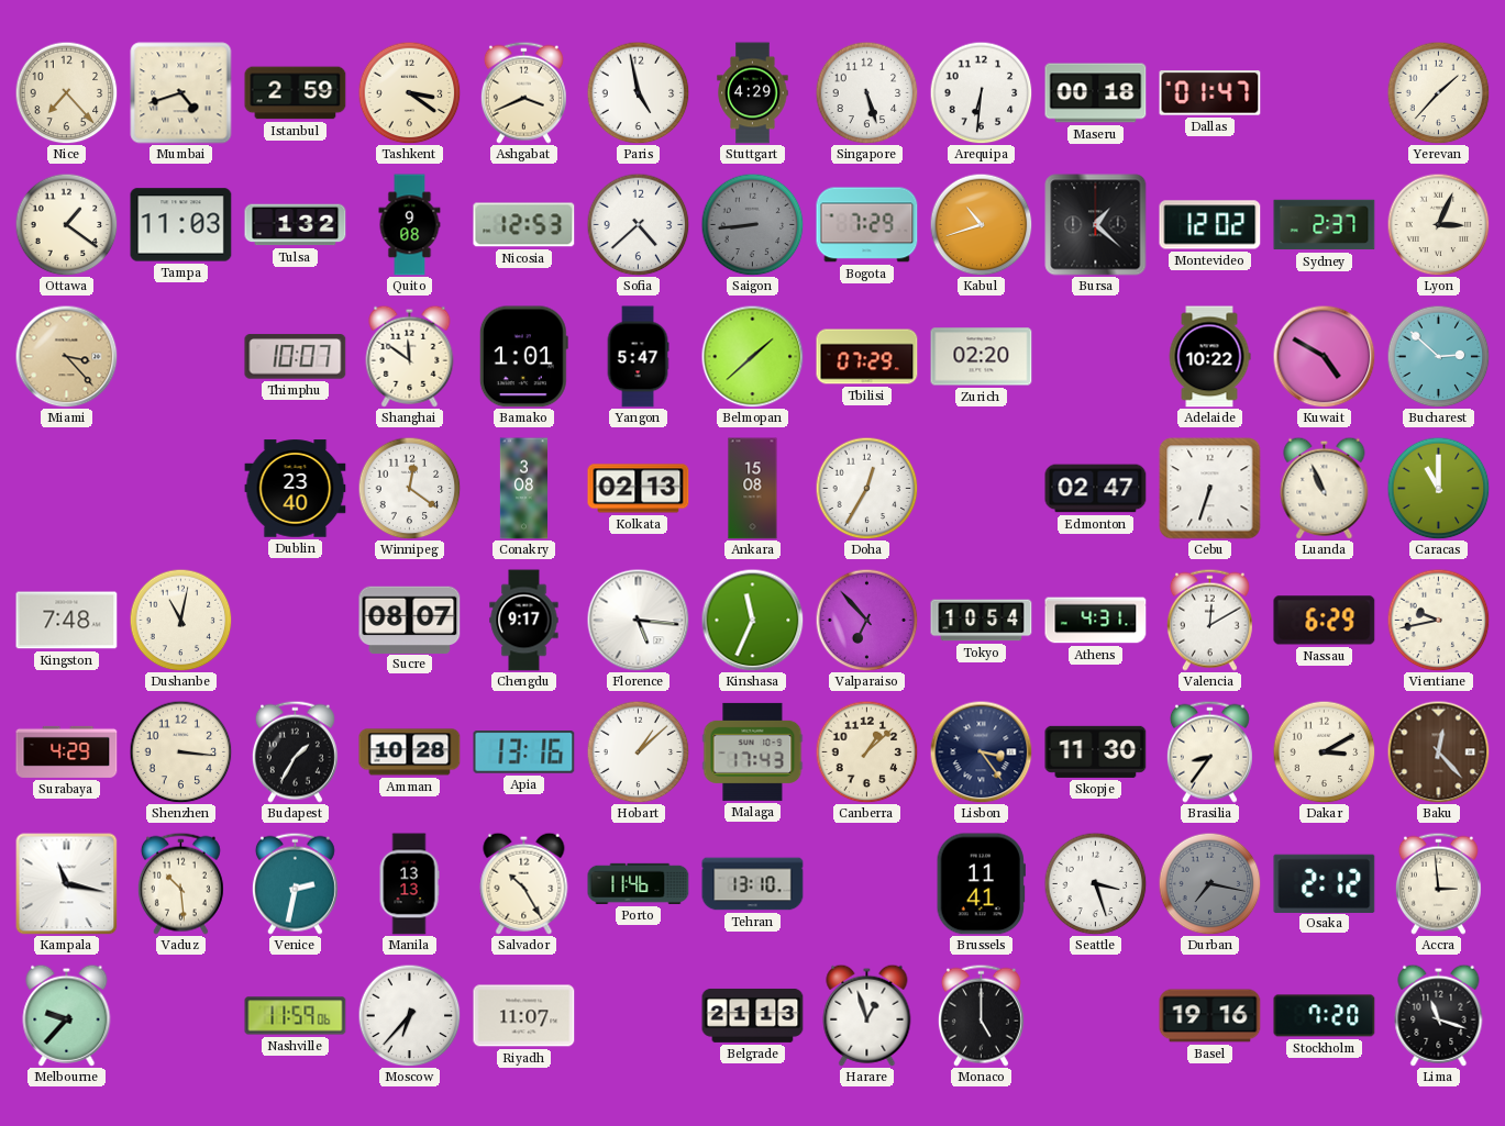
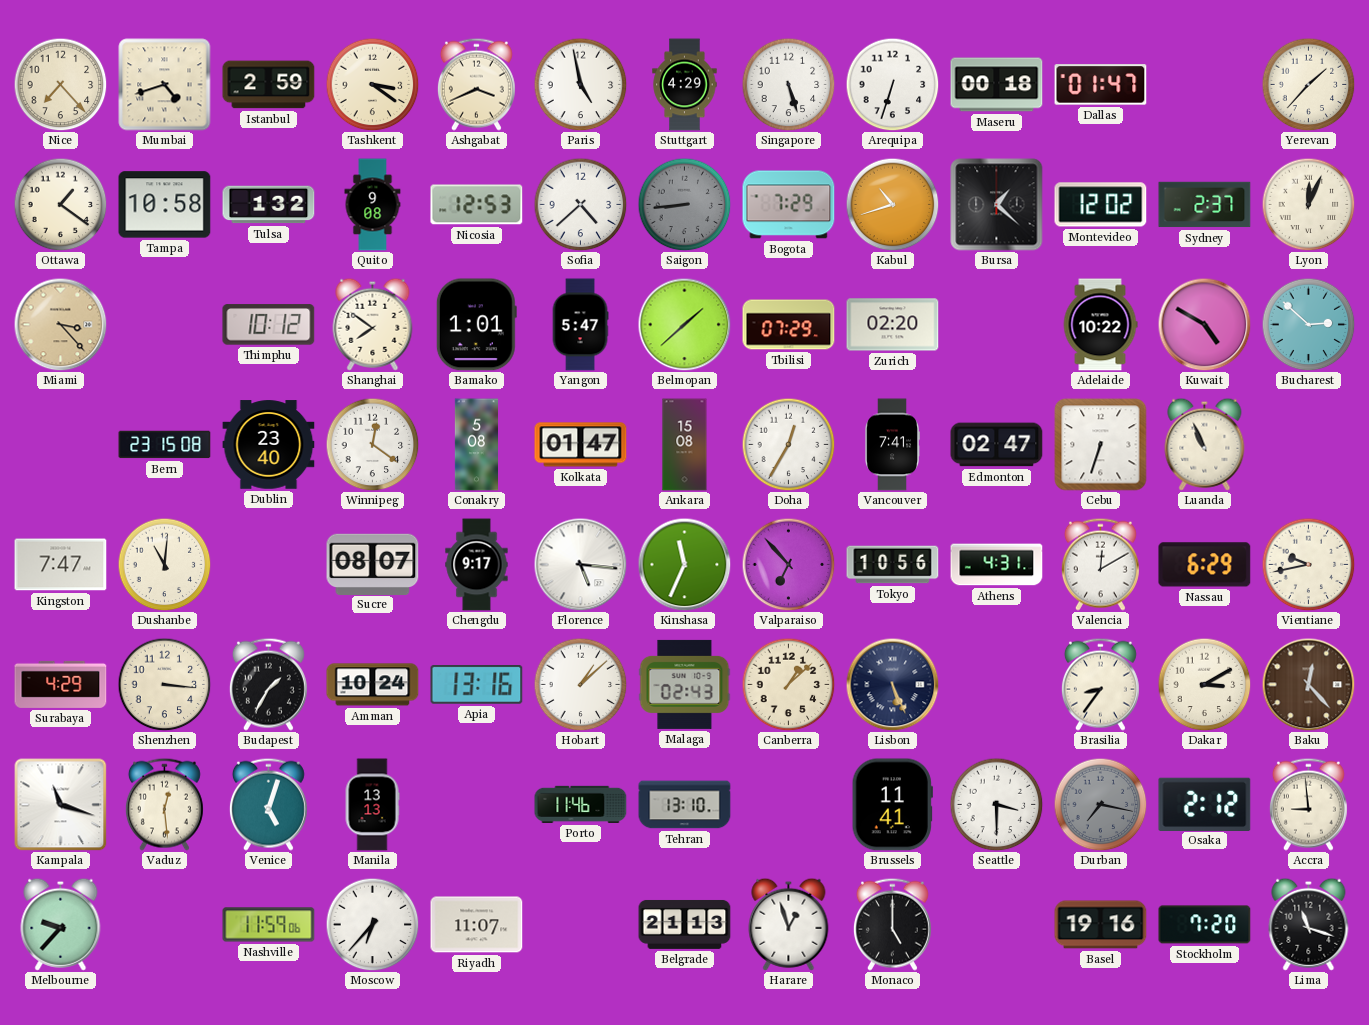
Arequipa: 6:31 -> 6:33
Tampa: 11:03 -> 10:58
Lyon: 3:04 -> 12:04
Thimphu: 10:07 -> 10:12
Shanghai: 11:51 -> 7:51
Bern: none -> 23:15
Conakry: 3:08 -> 5:08
Kolkata: 02:13 -> 01:47
Vancouver: none -> 7:41
Caracas: 11:00 -> none
Kingston: 7:48 -> 7:47
Dushanbe: 11:02 -> 11:01
Tokyo: 10:54 -> 10:56
Amman: 10:28 -> 10:24
Malaga: 17:43 -> 02:43
Lisbon: 3:24 -> 5:26
Skopje: 11:30 -> none
Kampala: 11:17 -> 11:18
Vaduz: 10:29 -> 12:29
Venice: 2:32 -> 5:03
Salvador: 10:25 -> none
Seattle: 3:27 -> 3:30
Accra: 2:59 -> 8:59
